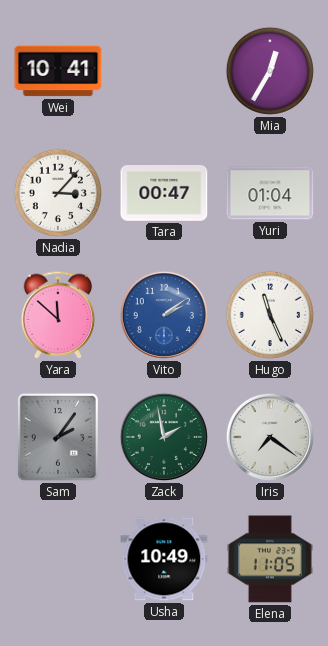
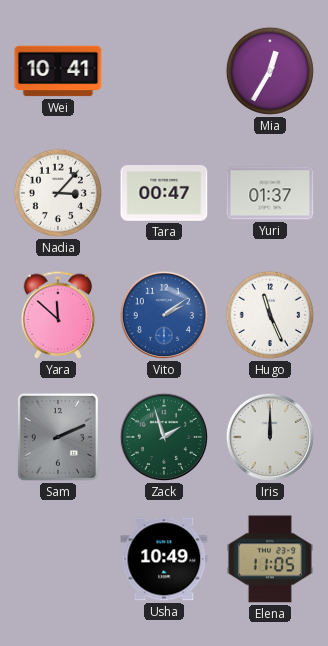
Yuri: 01:04 -> 01:37
Sam: 2:06 -> 2:11
Zack: 1:58 -> 1:57
Iris: 7:21 -> 12:00
